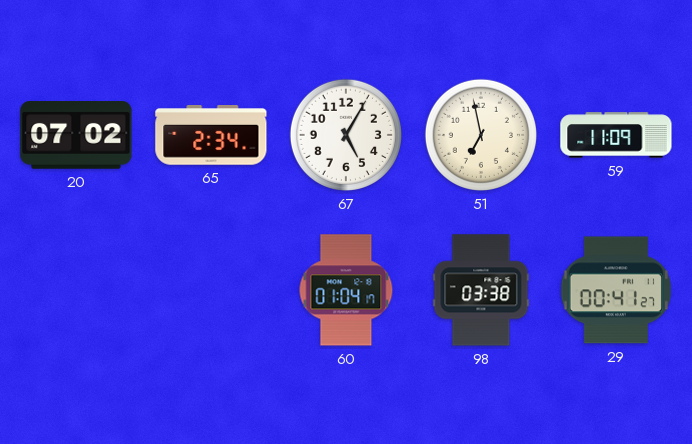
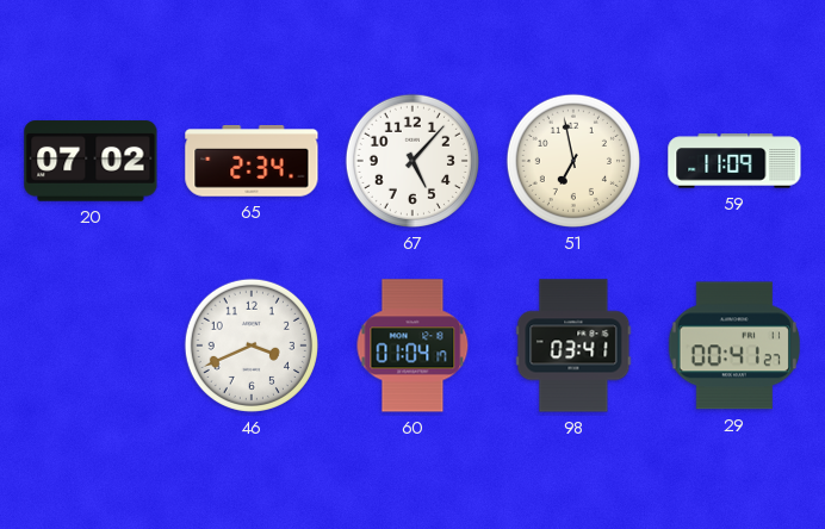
67: 5:05 -> 5:07
46: none -> 3:41
98: 03:38 -> 03:41
